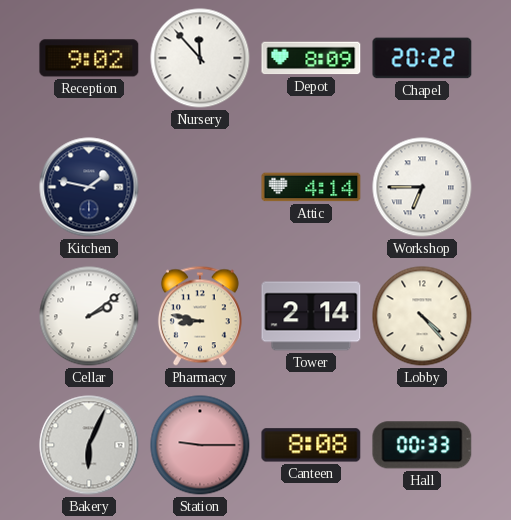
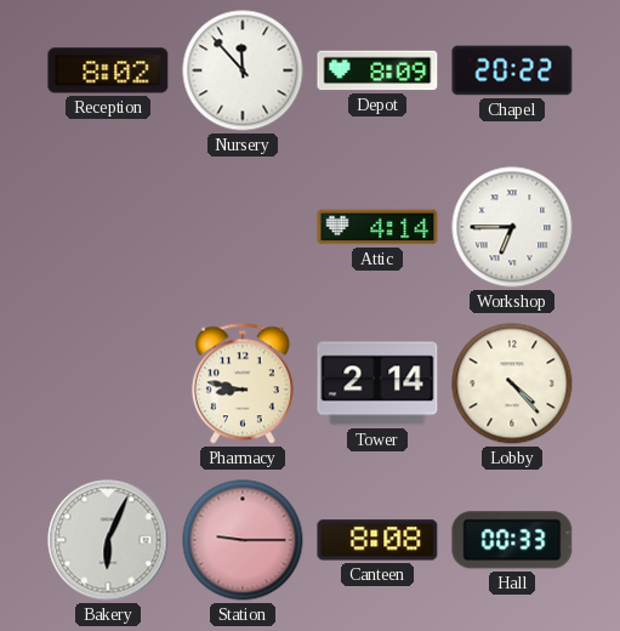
Reception: 9:02 -> 8:02
Kitchen: 1:47 -> none
Cellar: 2:09 -> none
